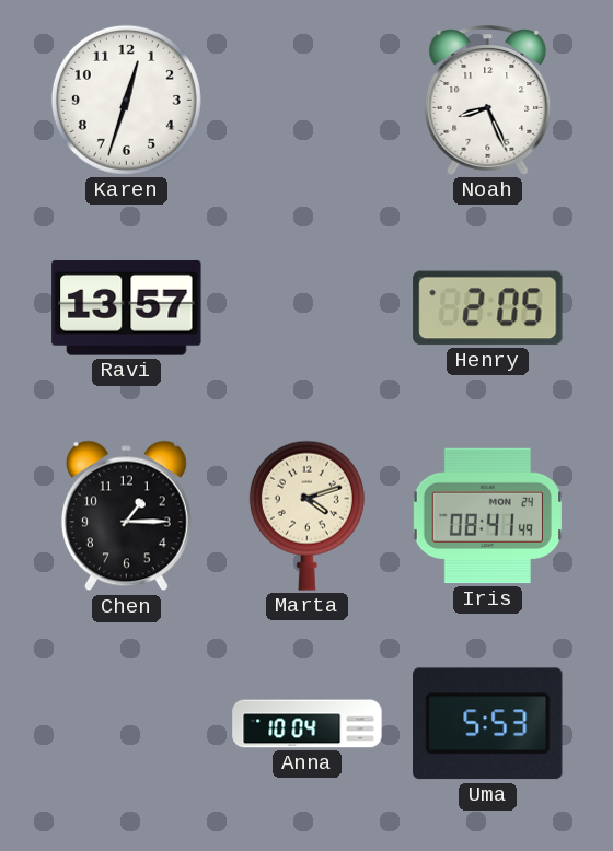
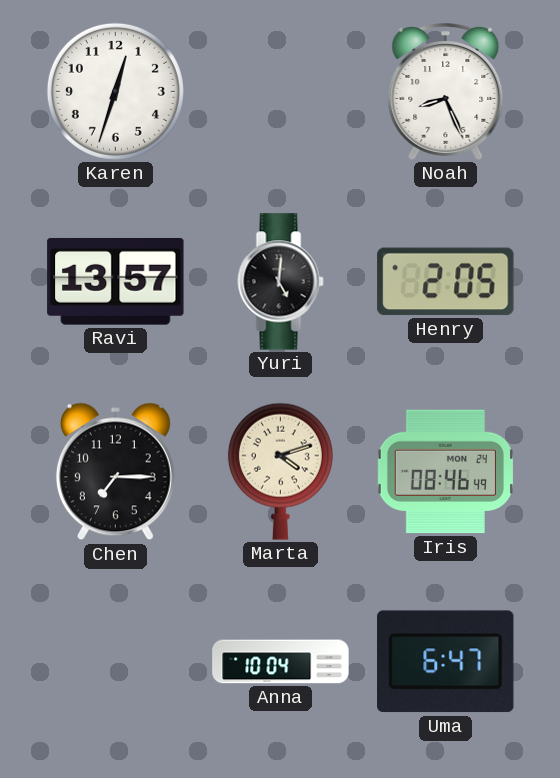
Yuri: none -> 5:01
Chen: 1:15 -> 7:15
Iris: 08:41 -> 08:46
Uma: 5:53 -> 6:47
